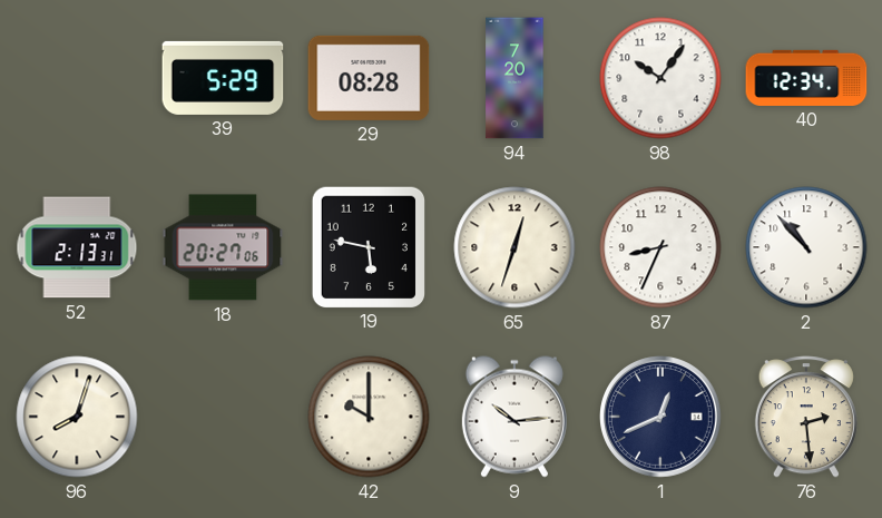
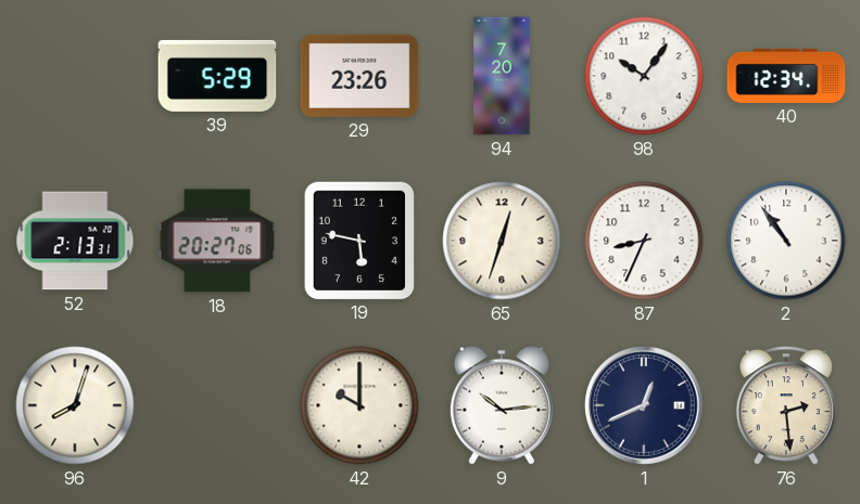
29: 08:28 -> 23:26
2: 10:53 -> 10:54
